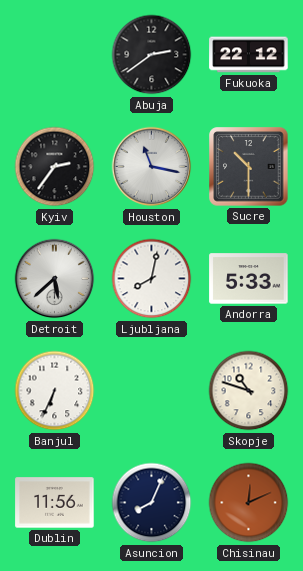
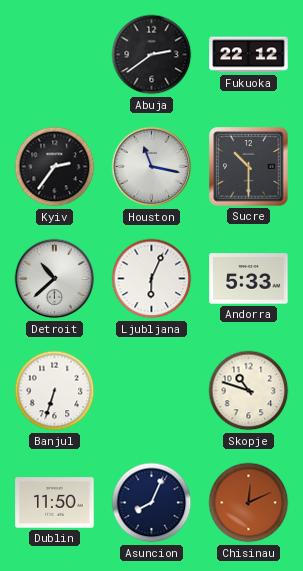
Detroit: 5:38 -> 10:38
Ljubljana: 8:02 -> 6:04
Banjul: 6:34 -> 6:33
Dublin: 11:56 -> 11:50
